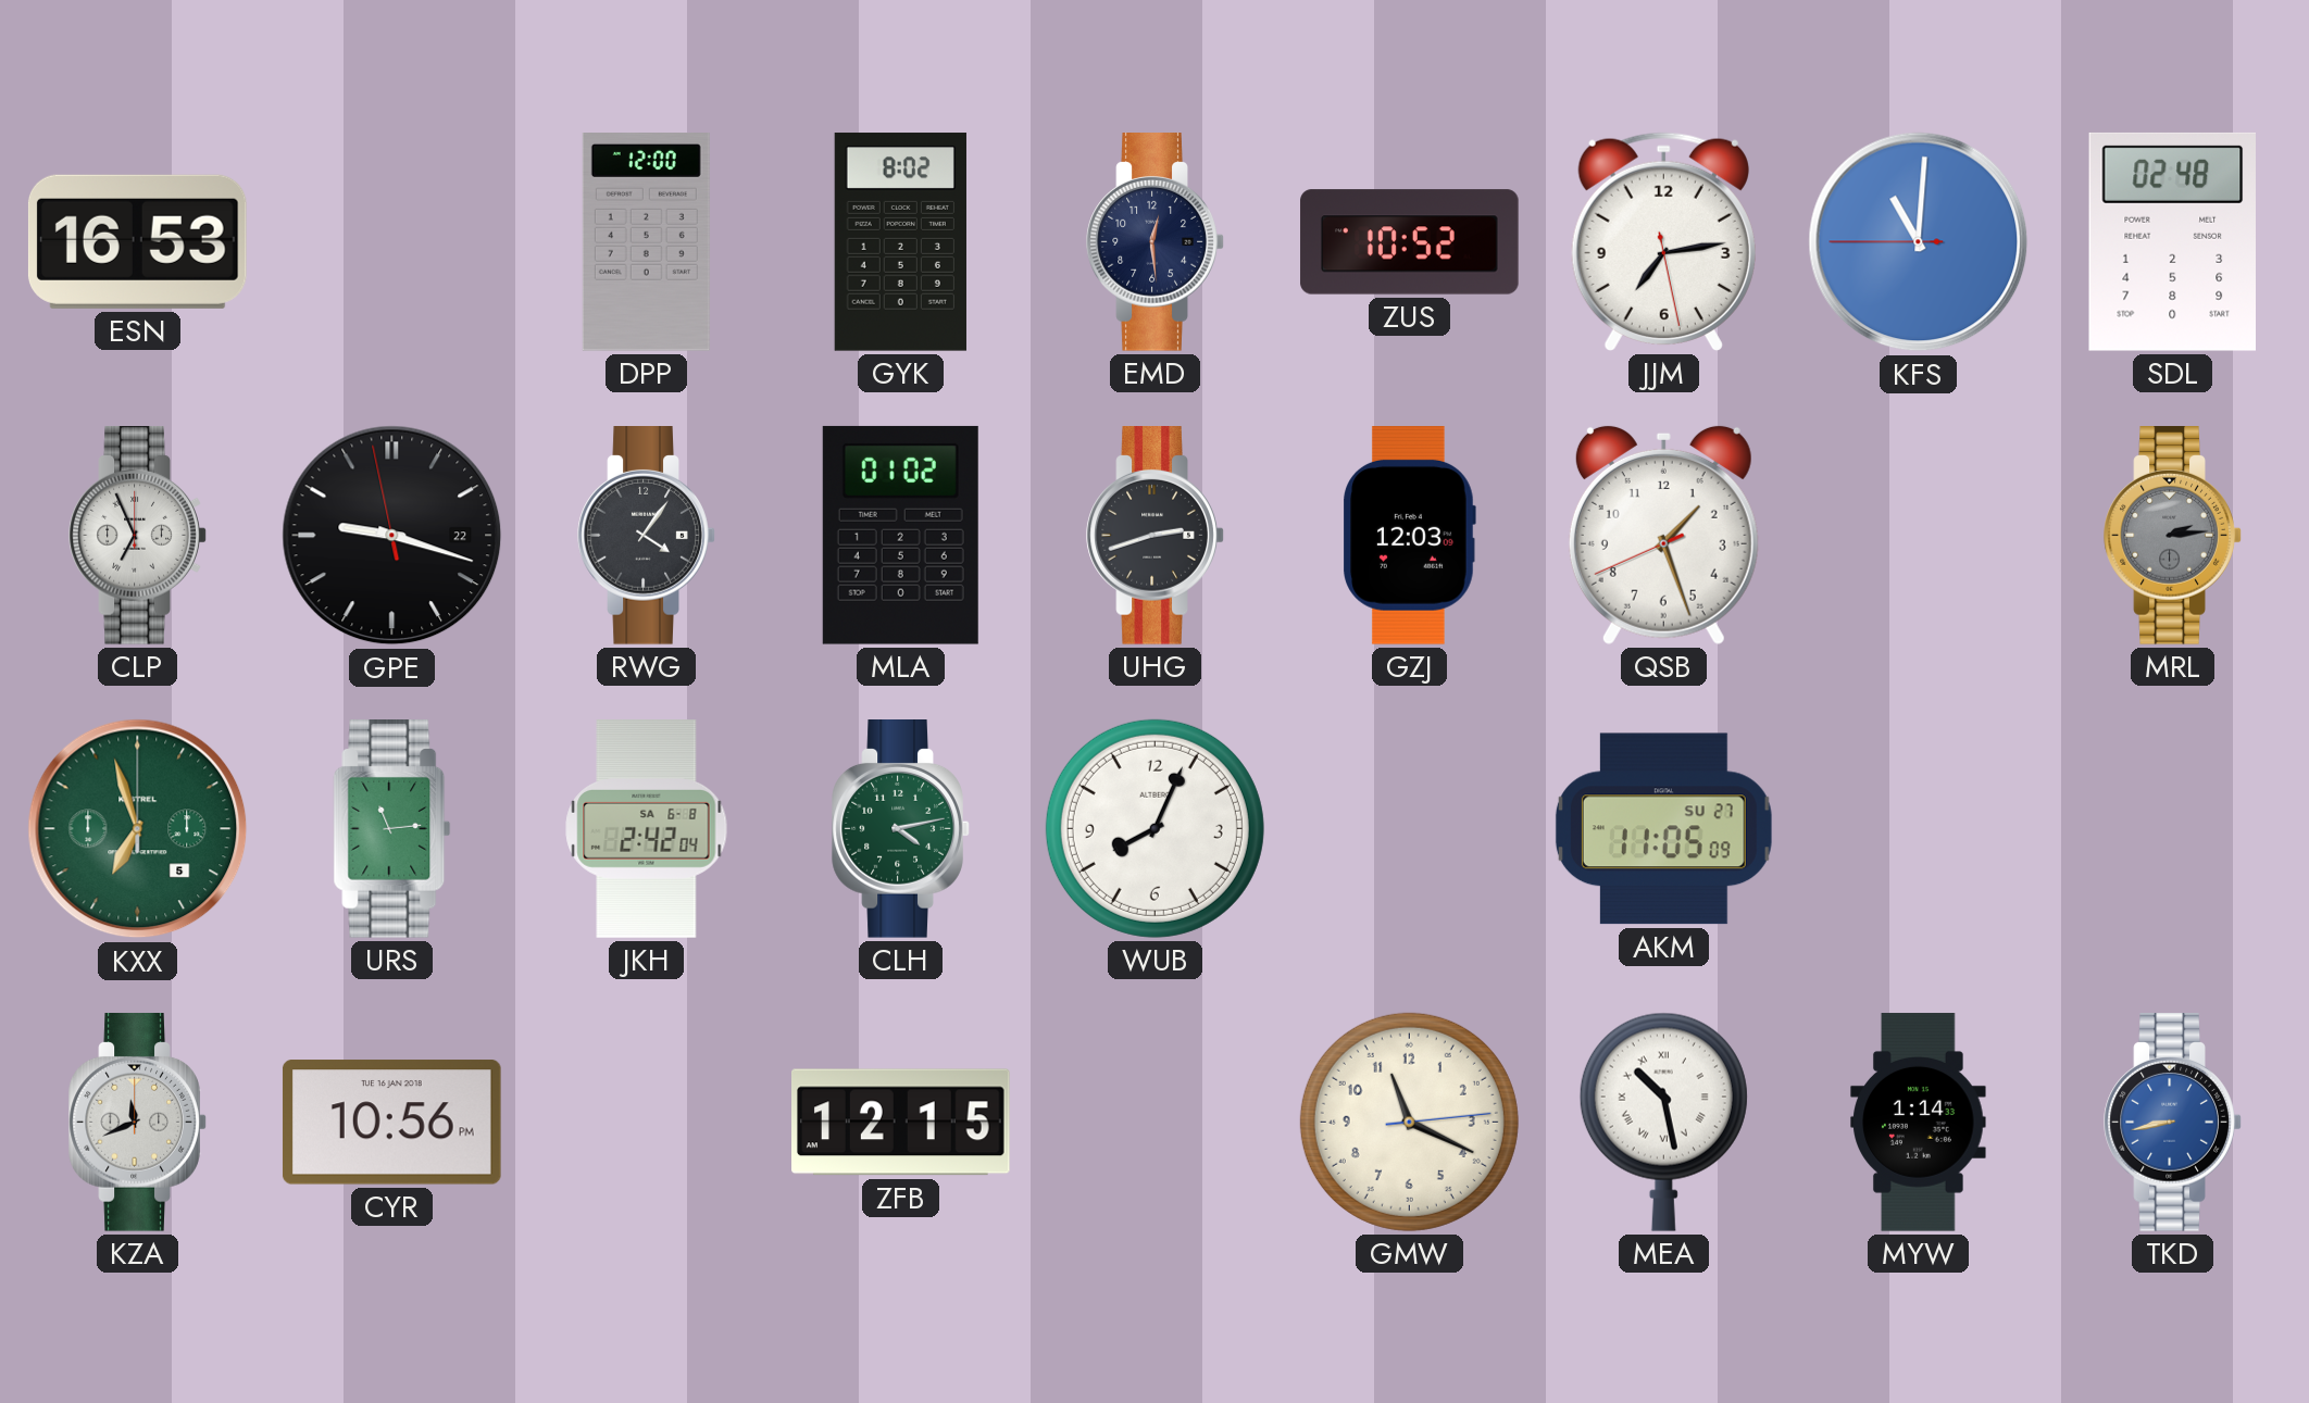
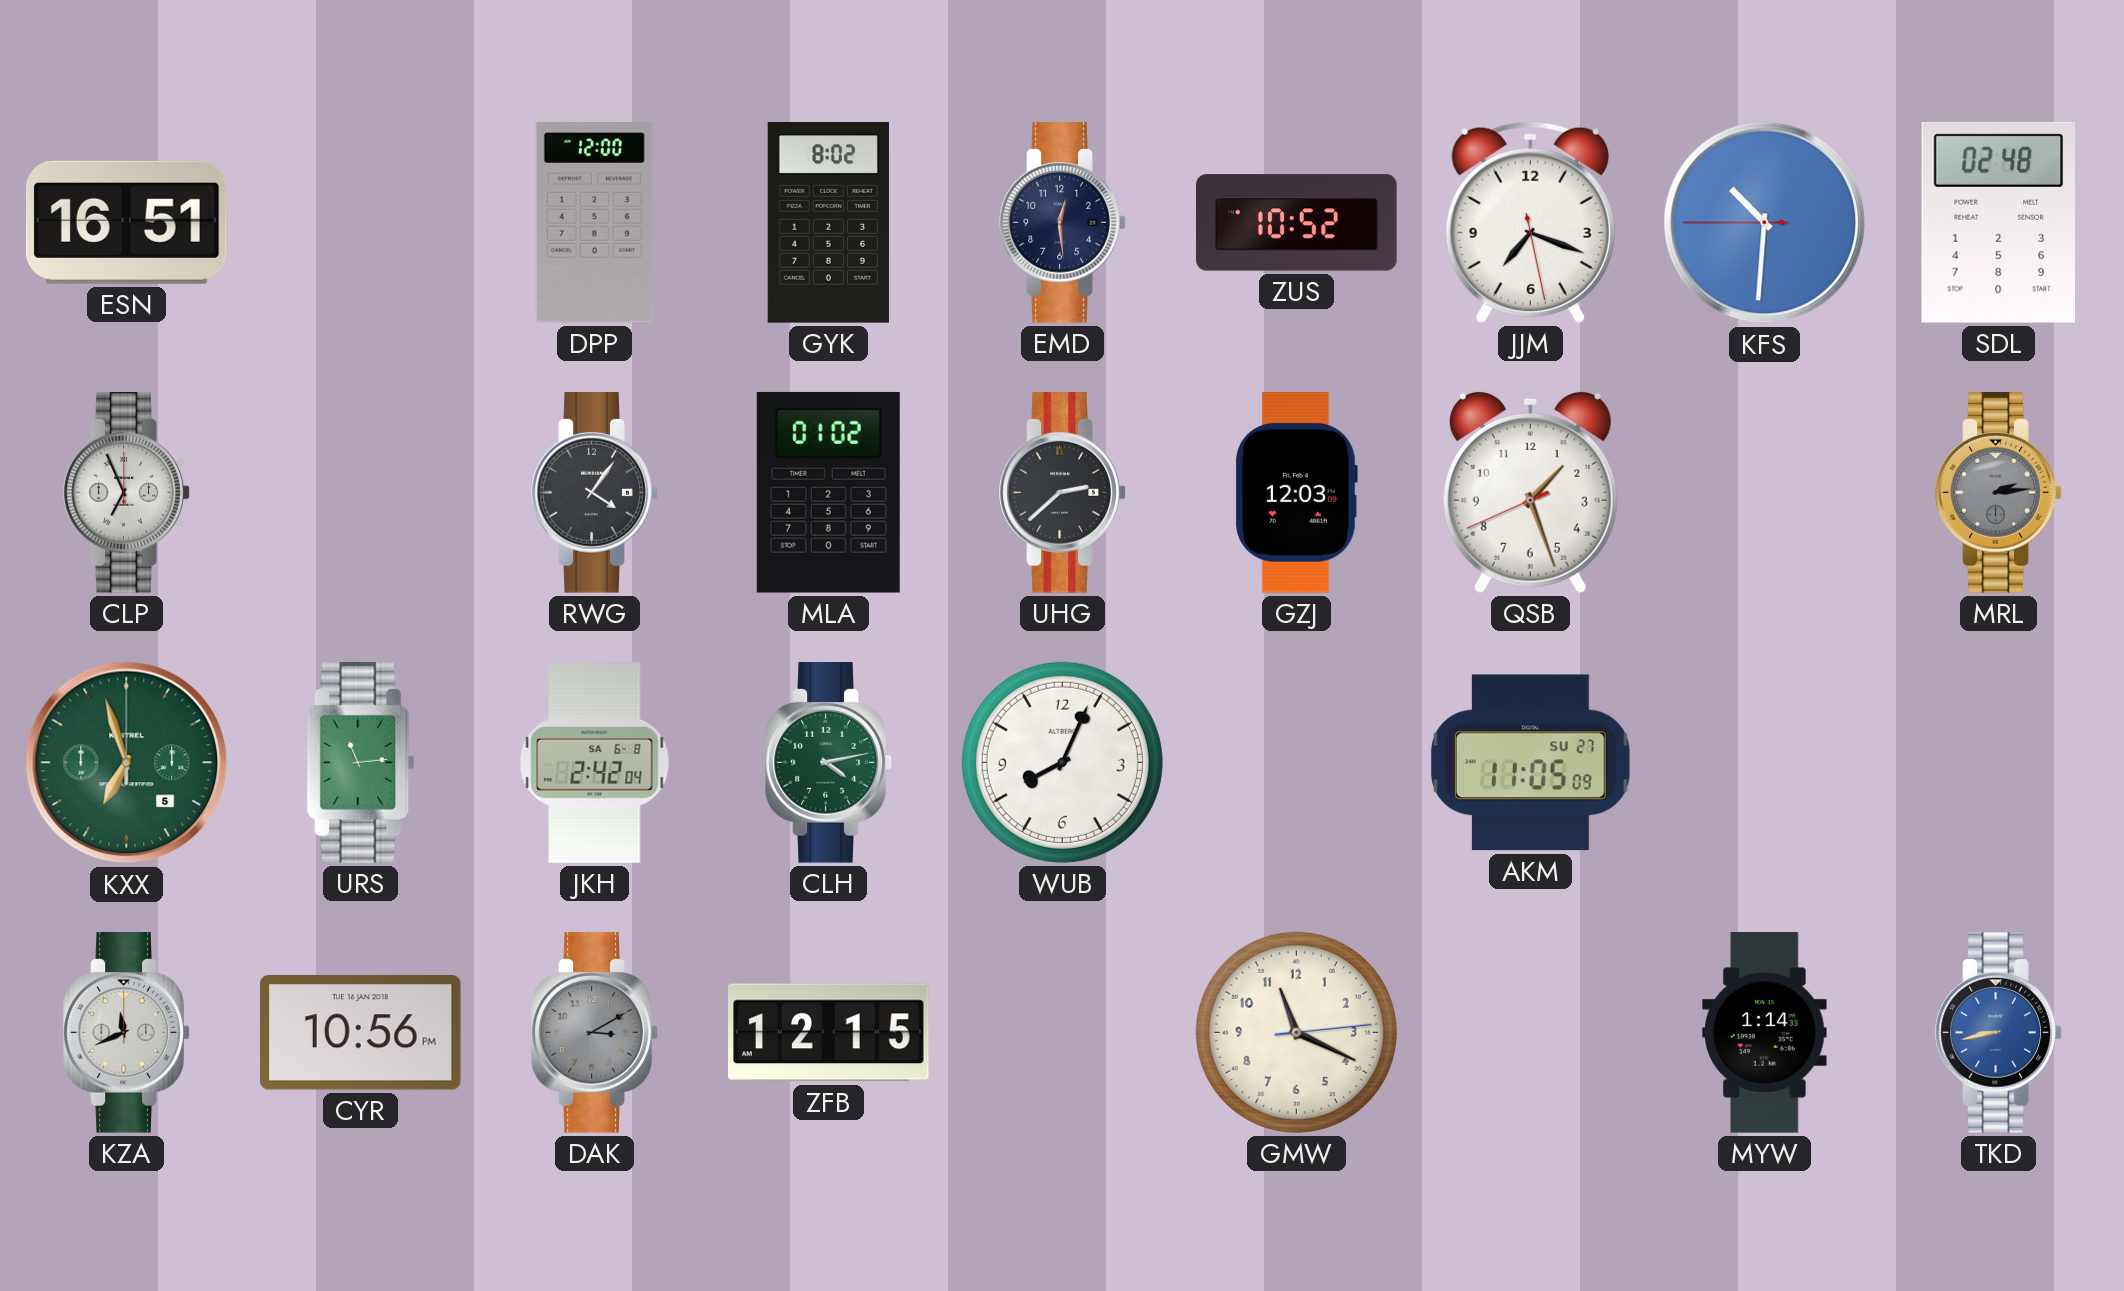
ESN: 16:53 -> 16:51
JJM: 7:13 -> 7:18
KFS: 11:00 -> 10:30
GPE: 9:17 -> none
UHG: 2:42 -> 2:38
DAK: none -> 3:10
MEA: 10:28 -> none
